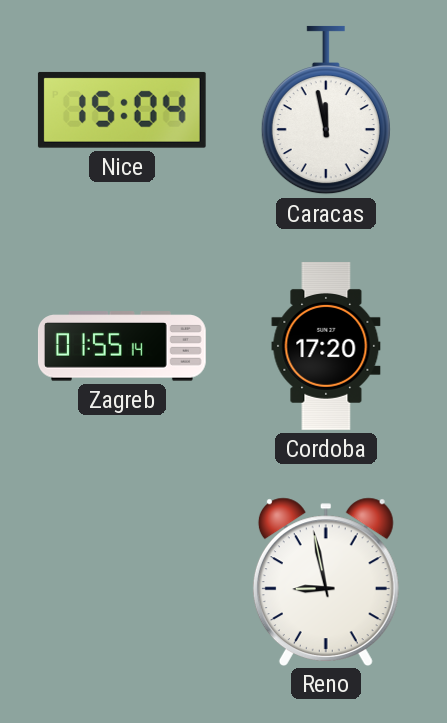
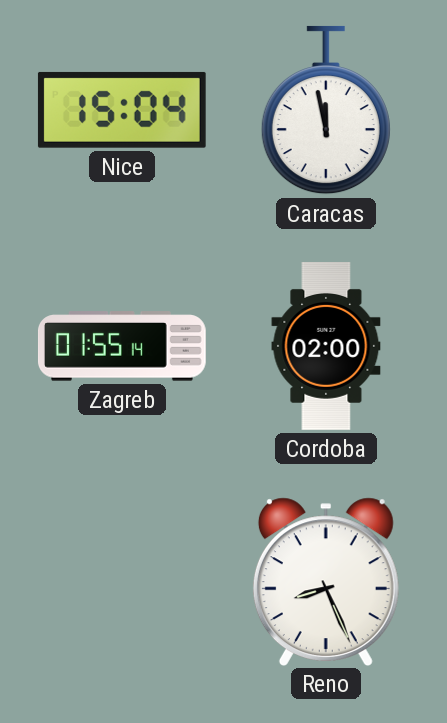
Cordoba: 17:20 -> 02:00
Reno: 8:58 -> 8:26
